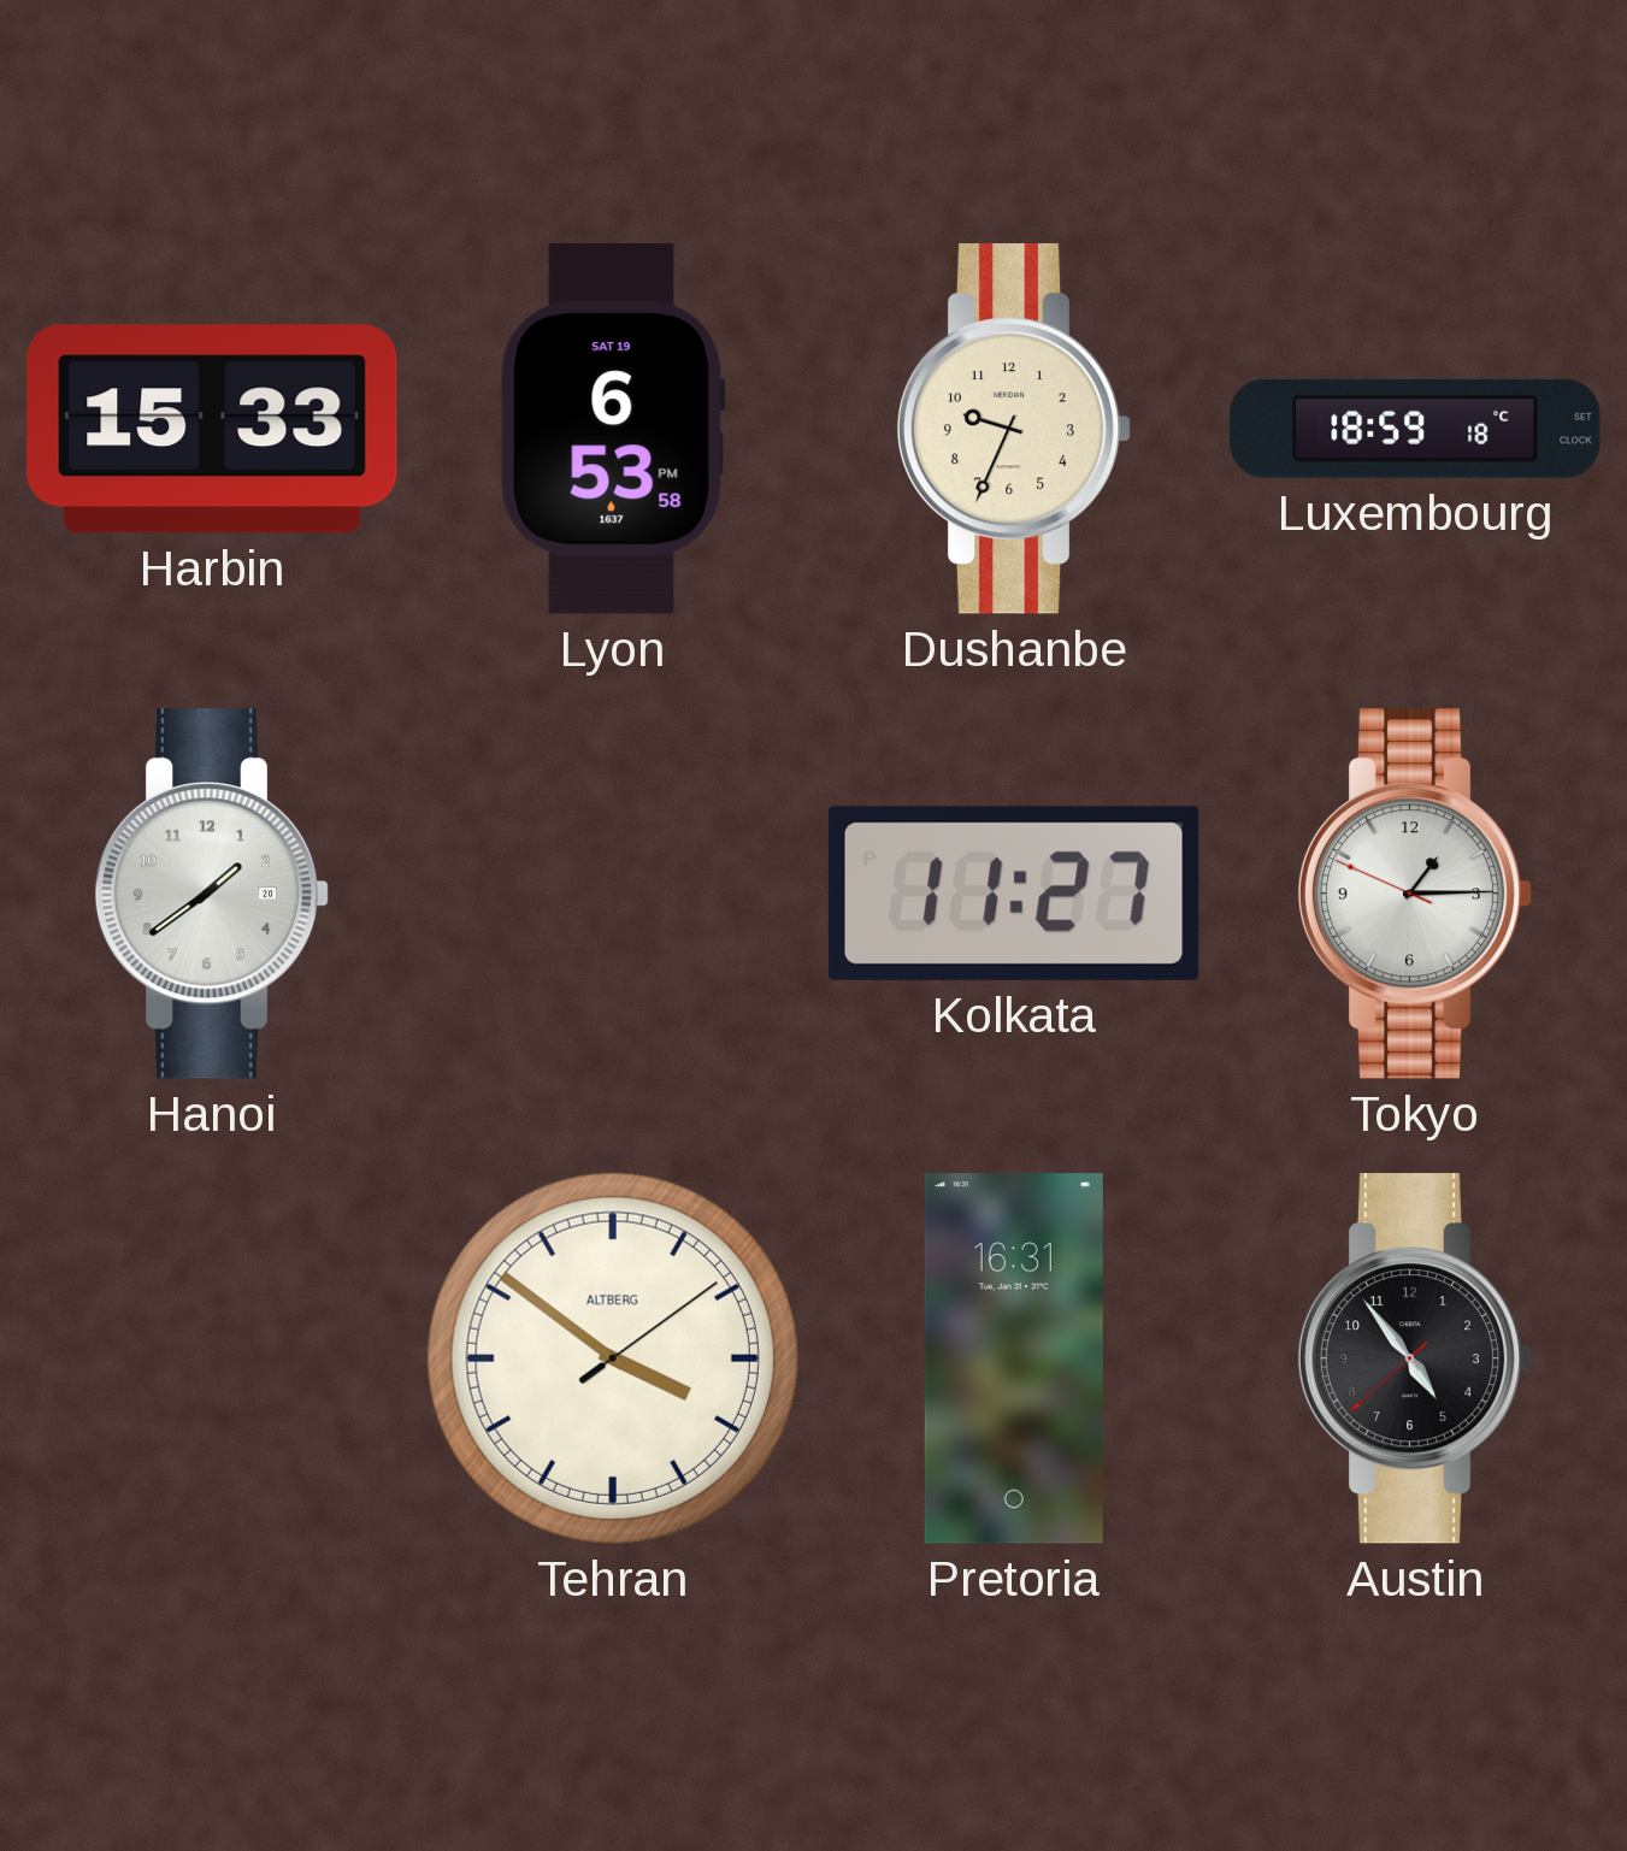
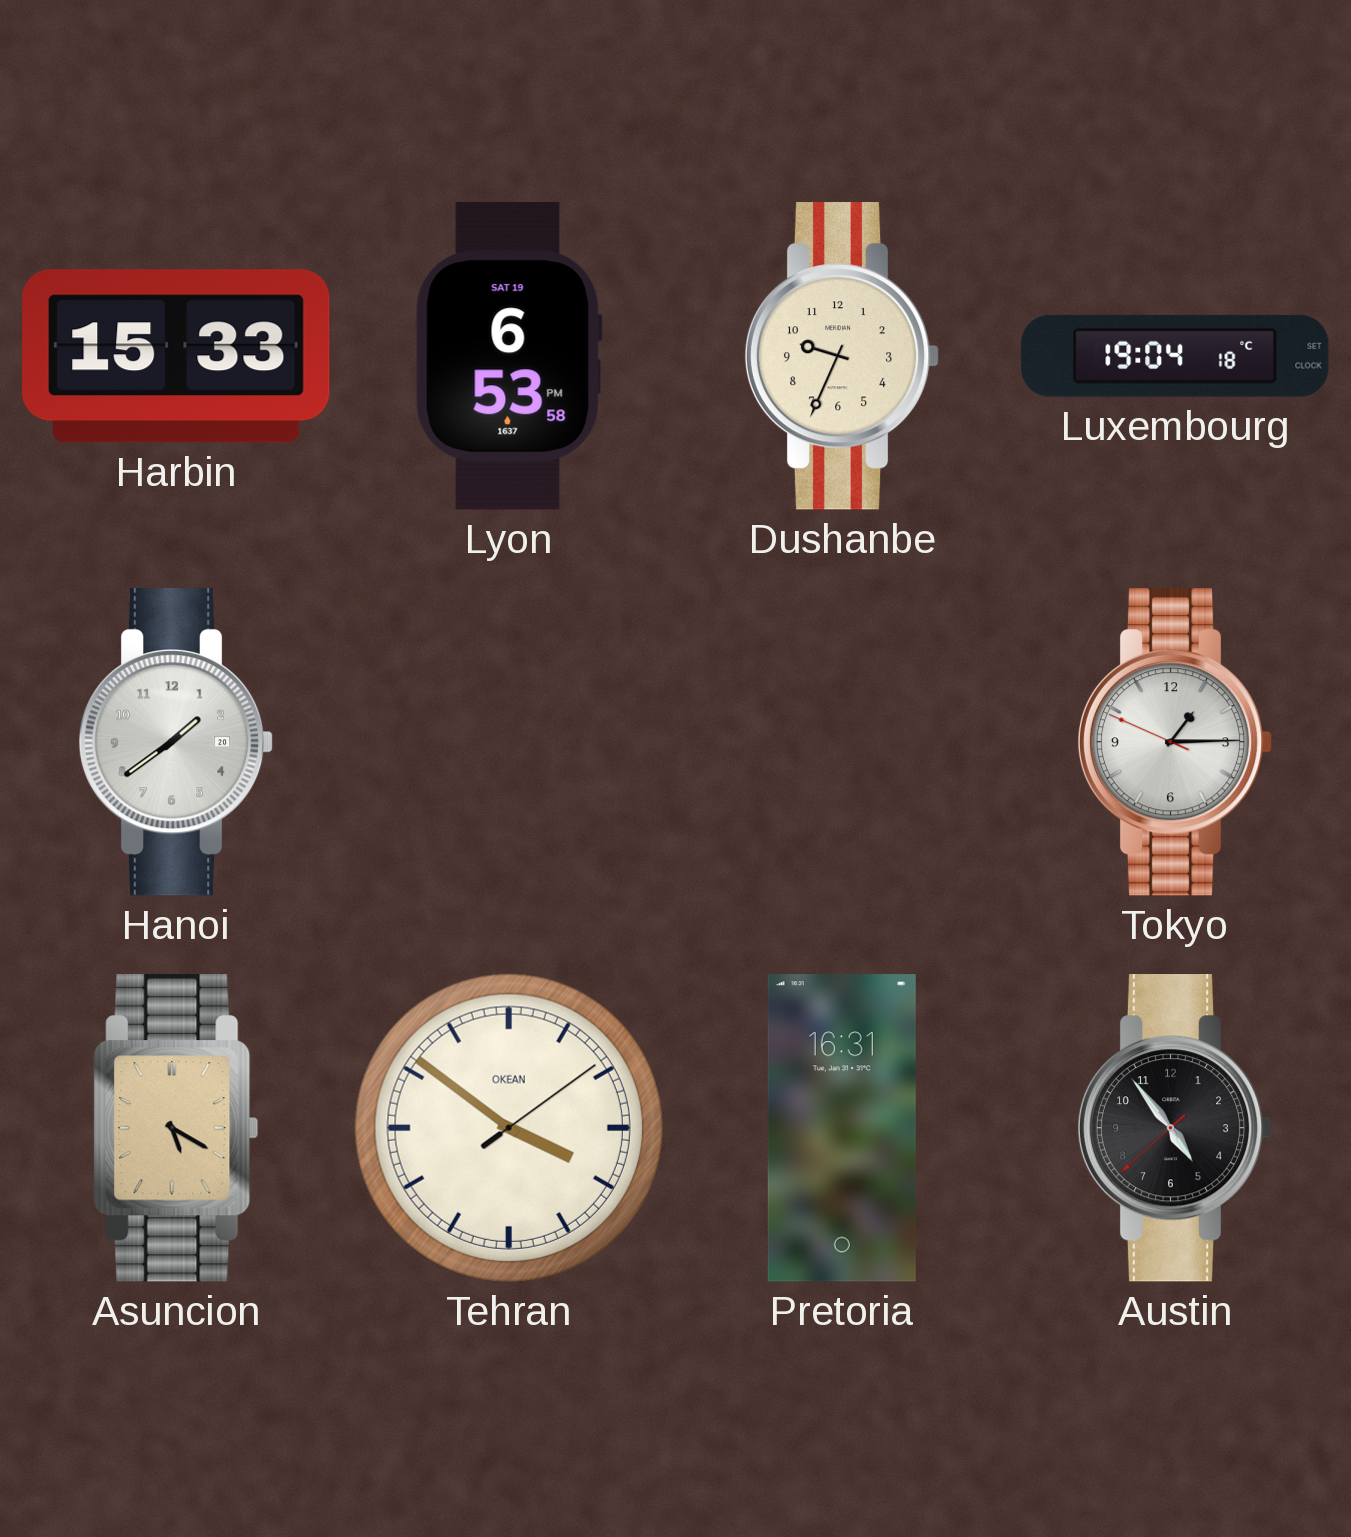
Luxembourg: 18:59 -> 19:04
Kolkata: 11:27 -> none
Asuncion: none -> 5:20
Tehran brand: ALTBERG -> OKEAN
